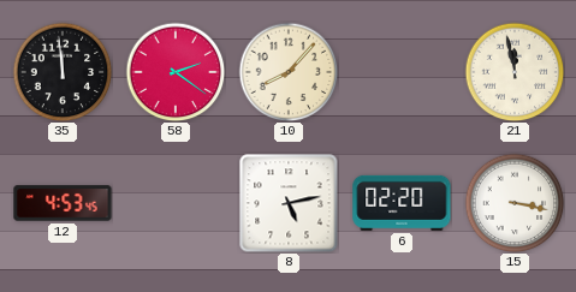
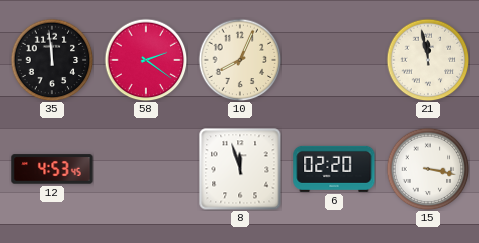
10: 8:07 -> 8:04
8: 5:13 -> 11:57
